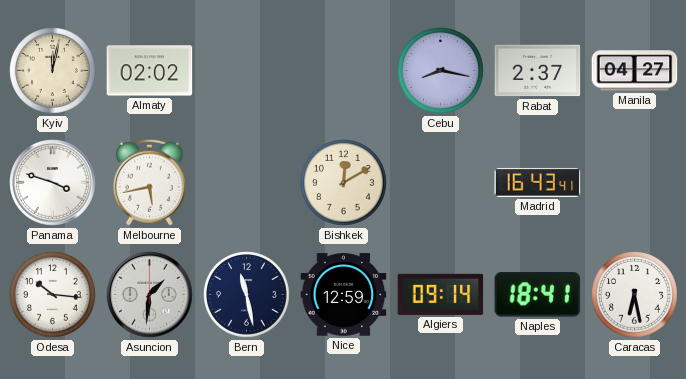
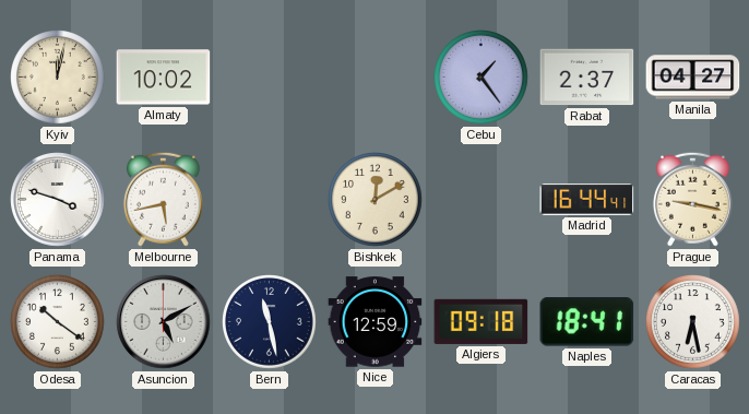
Almaty: 02:02 -> 10:02
Cebu: 8:17 -> 1:24
Madrid: 16:43 -> 16:44
Prague: none -> 9:17
Odesa: 10:16 -> 10:21
Asuncion: 1:31 -> 5:10
Algiers: 09:14 -> 09:18
